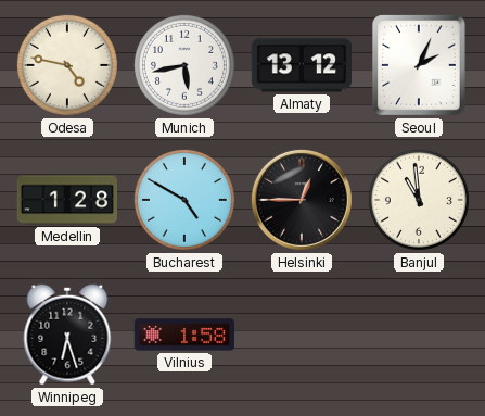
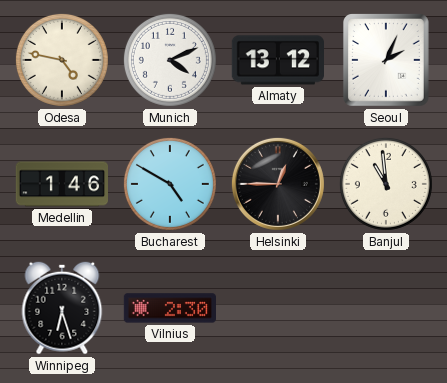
Munich: 5:43 -> 4:11
Medellin: 1:28 -> 1:46
Vilnius: 1:58 -> 2:30
